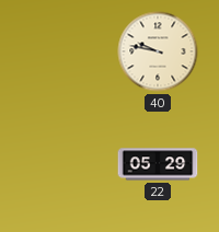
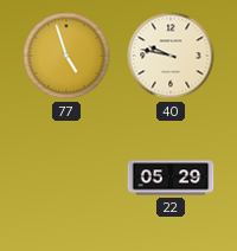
77: none -> 4:57
